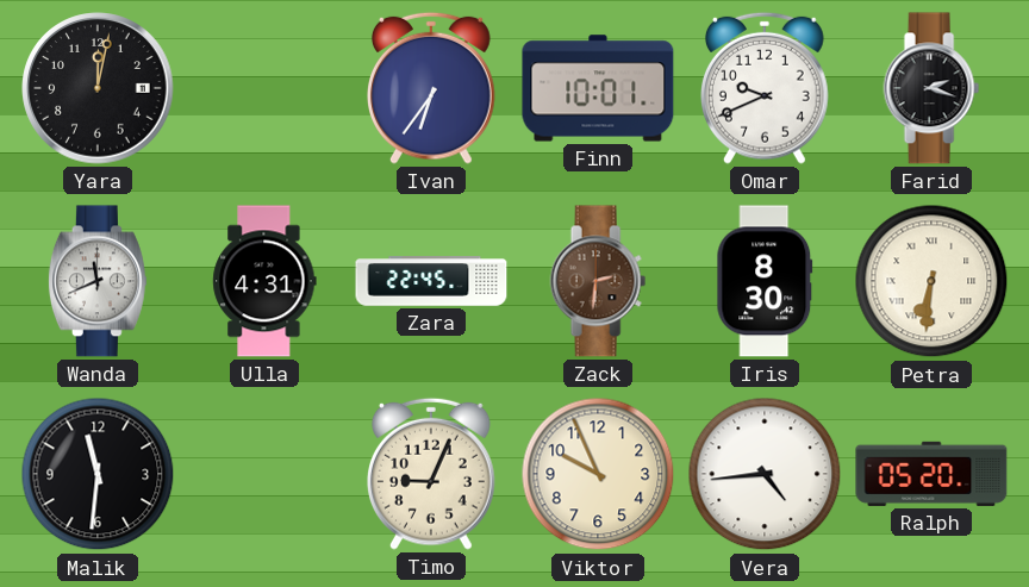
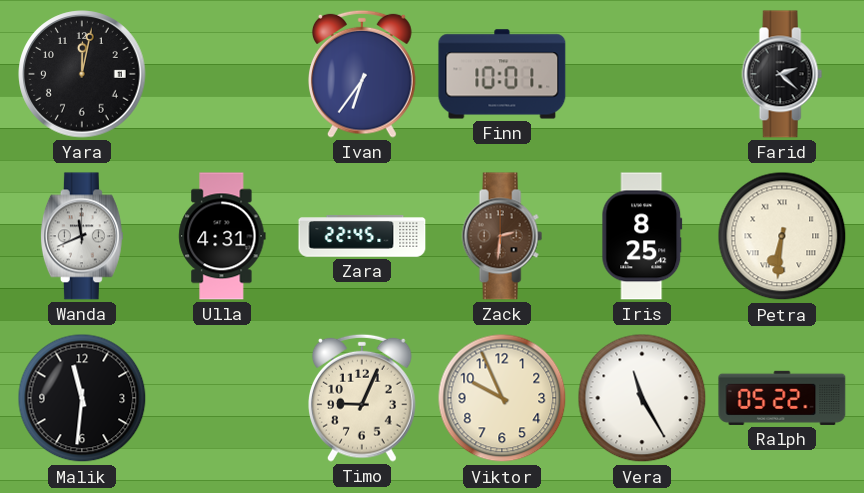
Omar: 9:41 -> none
Farid: 2:18 -> 2:22
Iris: 8:30 -> 8:25
Vera: 4:44 -> 11:25
Ralph: 05:20 -> 05:22
